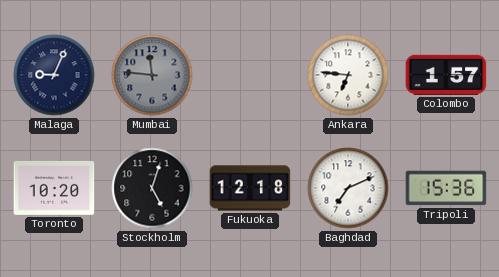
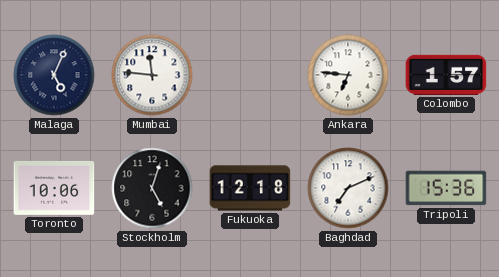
Malaga: 9:04 -> 5:04
Mumbai dial: grey -> white
Toronto: 10:20 -> 10:06
